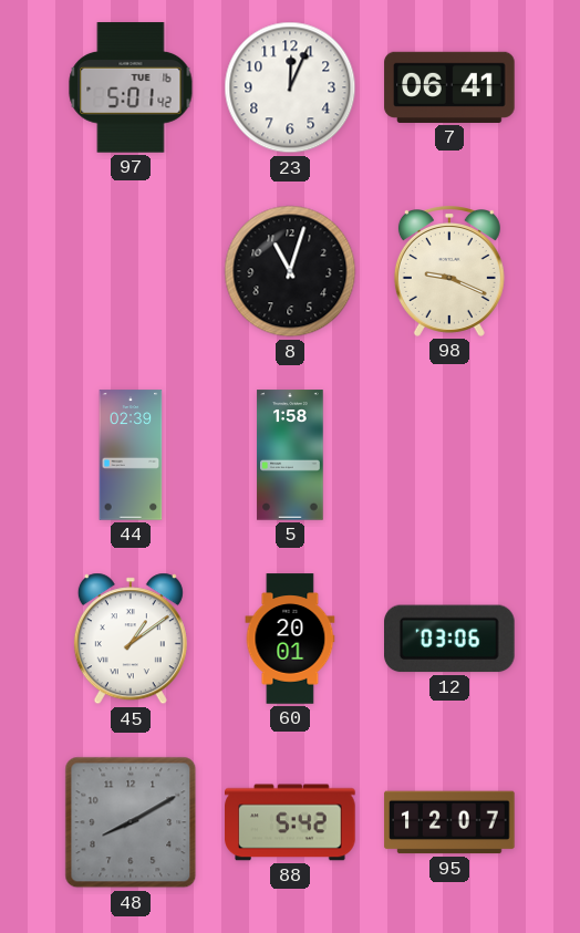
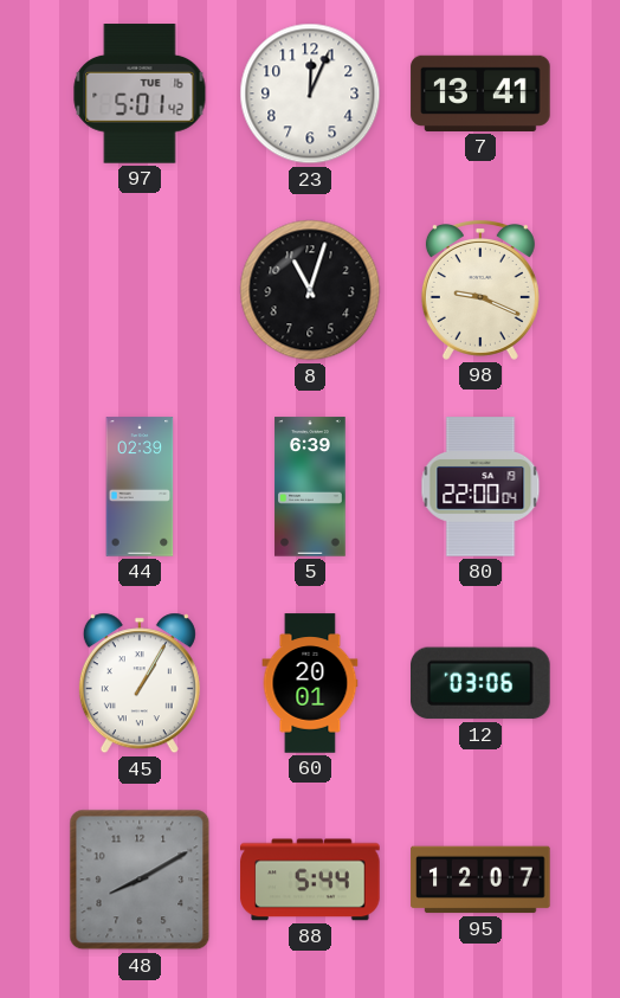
7: 06:41 -> 13:41
5: 1:58 -> 6:39
80: none -> 22:00
45: 1:09 -> 1:05
88: 5:42 -> 5:44
